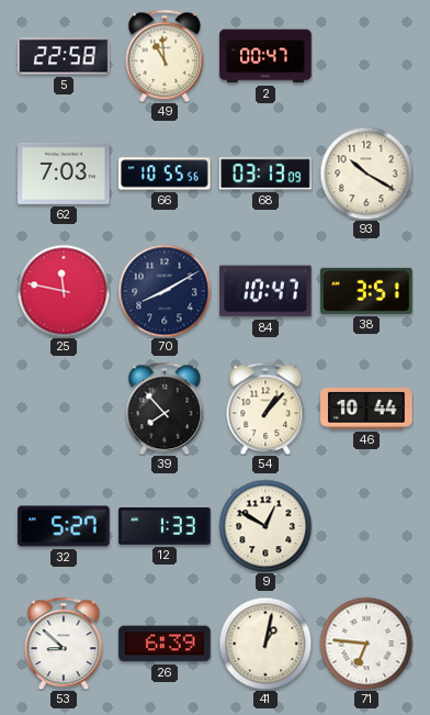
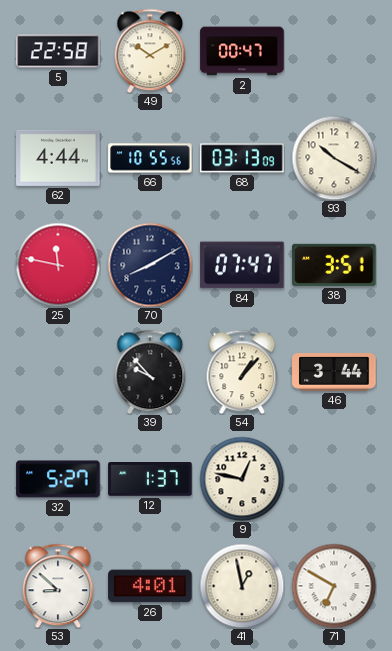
49: 10:59 -> 10:10
62: 7:03 -> 4:44
84: 10:47 -> 07:47
39: 7:53 -> 9:53
46: 10:44 -> 3:44
12: 1:33 -> 1:37
9: 12:50 -> 12:47
26: 6:39 -> 4:01
41: 1:02 -> 12:58
71: 6:46 -> 6:50
